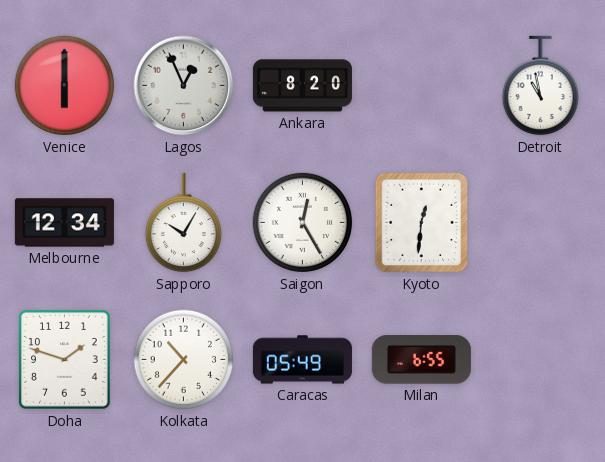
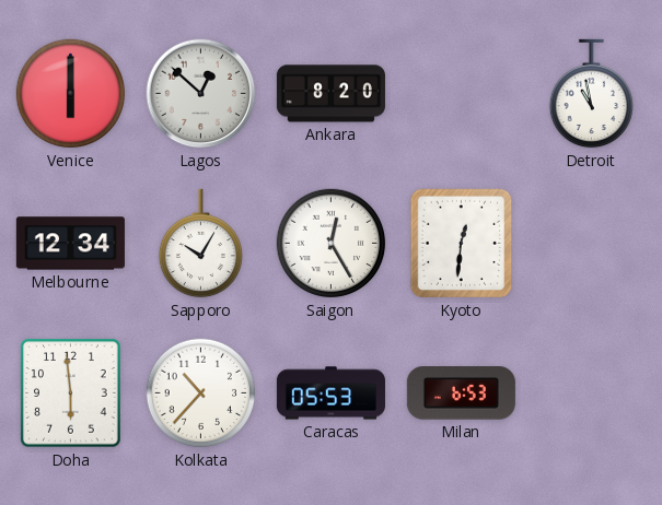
Lagos: 12:56 -> 12:52
Doha: 1:48 -> 5:59
Caracas: 05:49 -> 05:53
Milan: 6:55 -> 6:53
